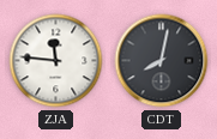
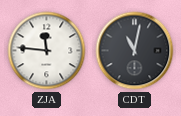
CDT: 8:02 -> 11:02
